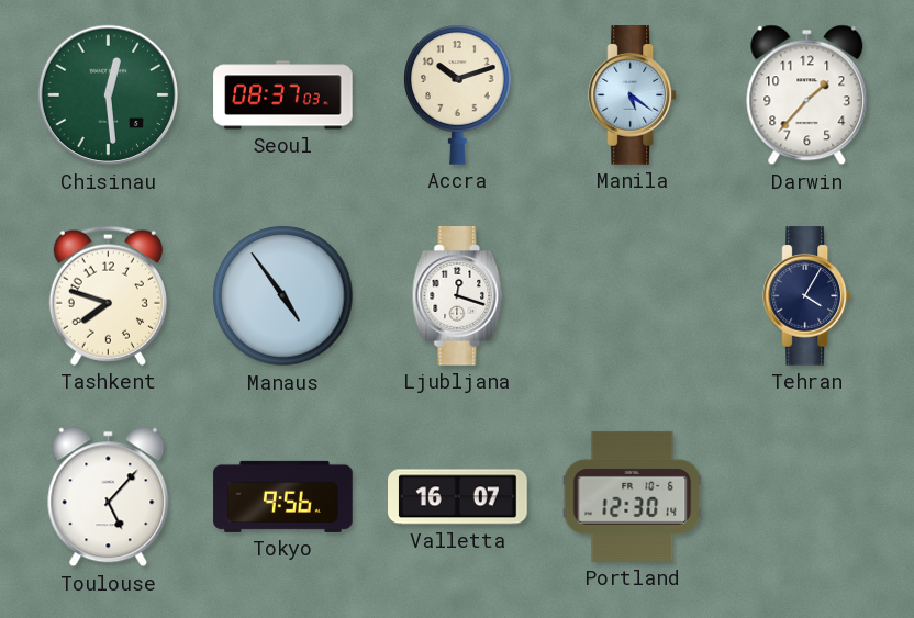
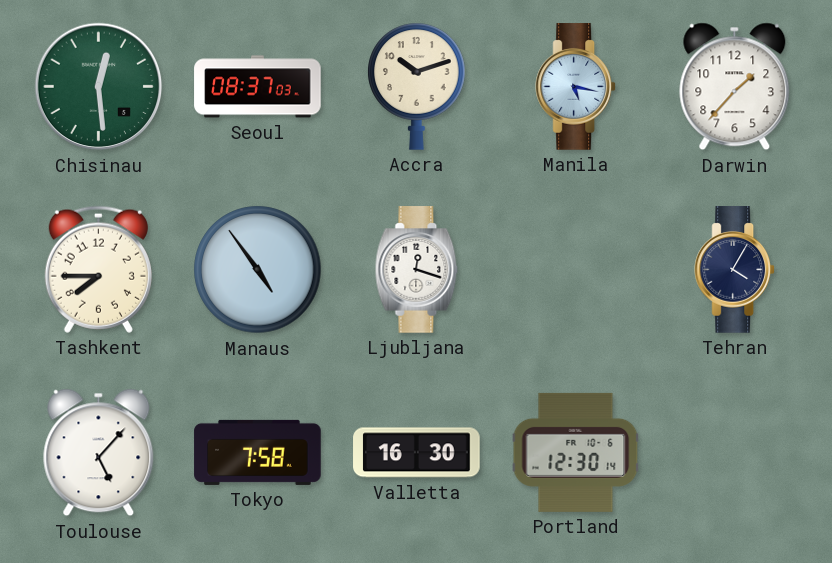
Manila: 5:21 -> 5:17
Tashkent: 7:48 -> 7:45
Tokyo: 9:56 -> 7:58
Valletta: 16:07 -> 16:30
